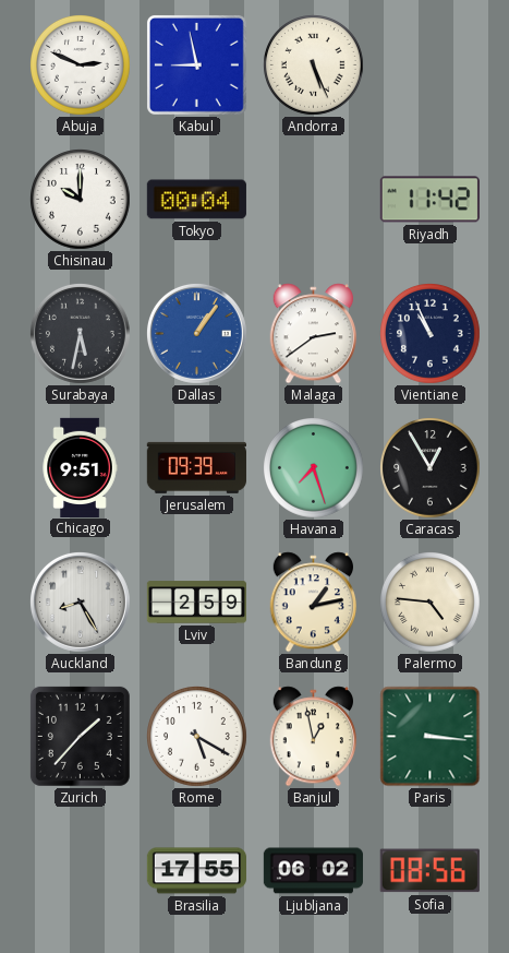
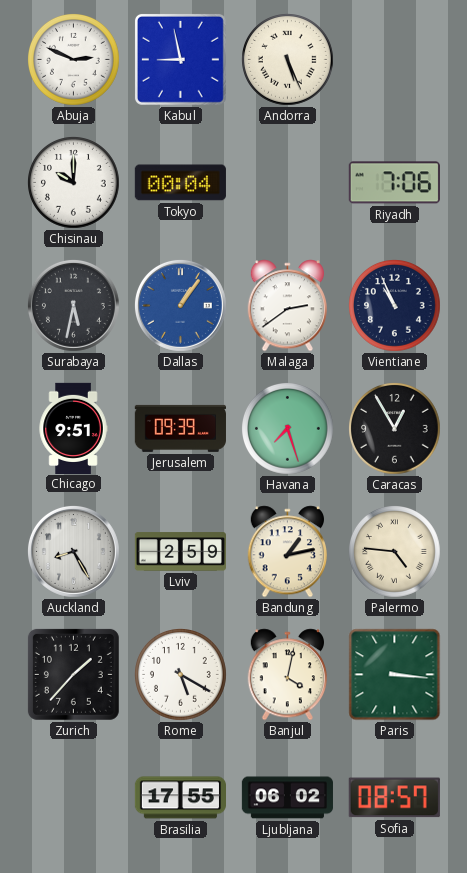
Riyadh: 11:42 -> 7:06
Banjul: 12:58 -> 4:02
Sofia: 08:56 -> 08:57
